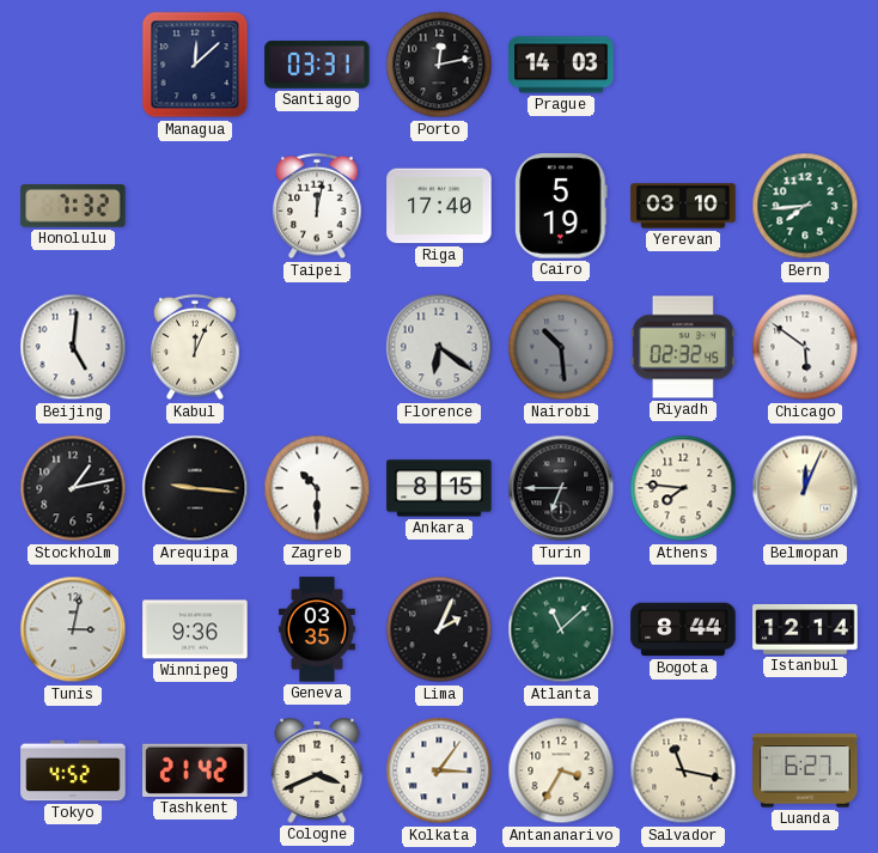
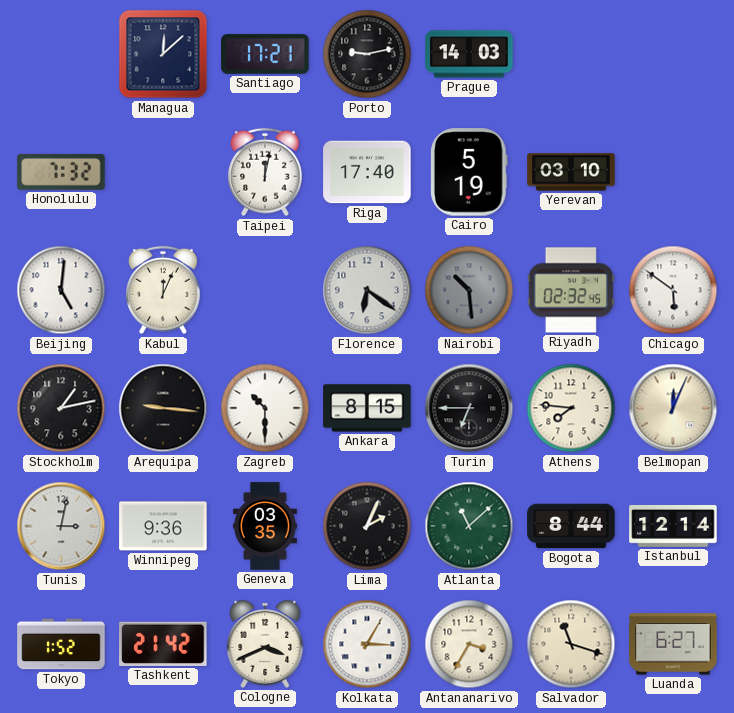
Santiago: 03:31 -> 17:21
Porto: 12:13 -> 9:13
Bern: 7:44 -> none
Tokyo: 4:52 -> 1:52
Kolkata: 3:06 -> 3:05
Salvador: 11:17 -> 11:18
